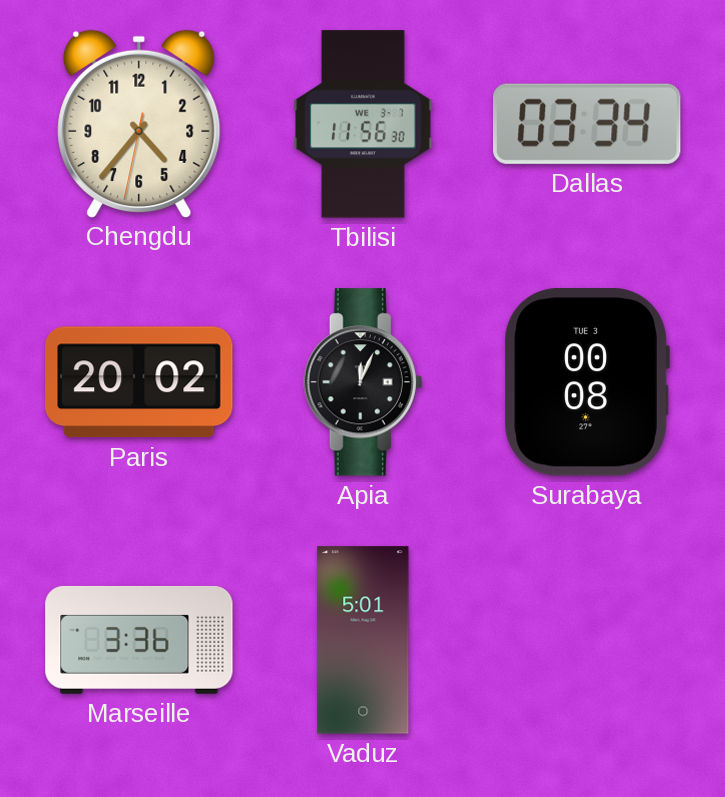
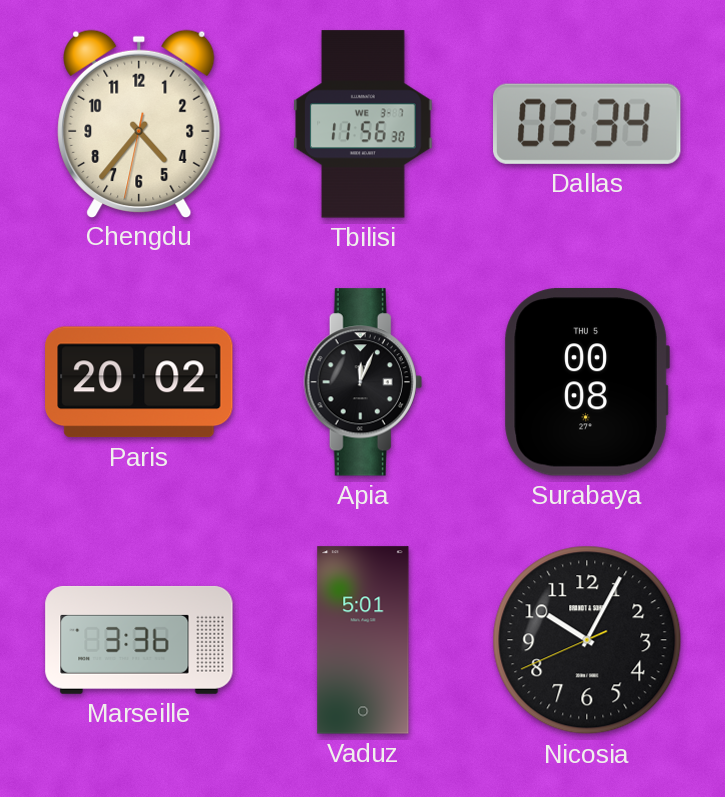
Surabaya date: TUE 3 -> THU 5
Nicosia: none -> 10:04
